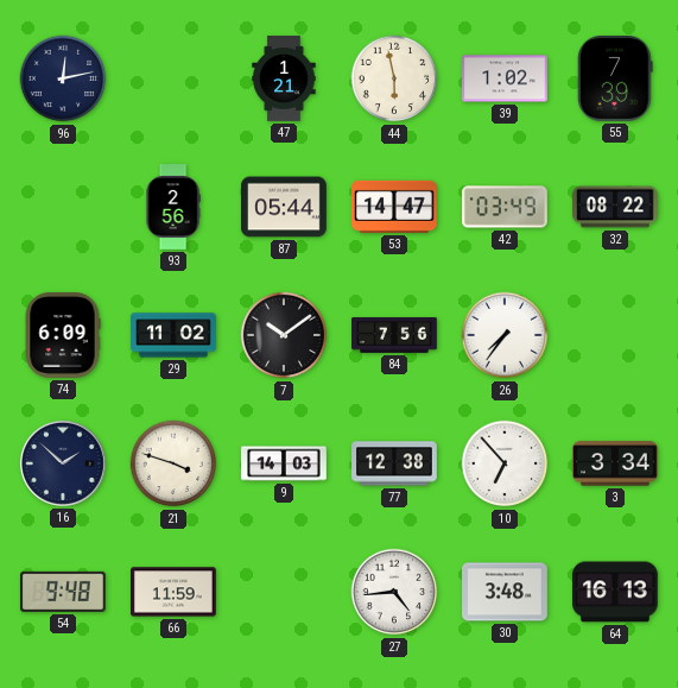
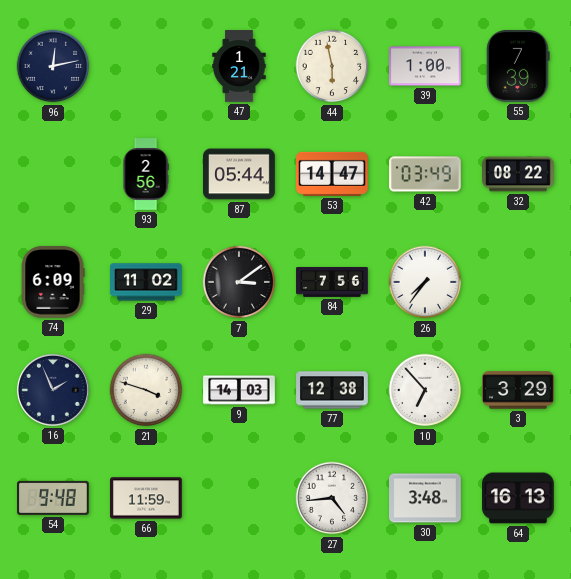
39: 1:02 -> 1:00
7: 10:09 -> 3:09
16: 1:52 -> 1:56
3: 3:34 -> 3:29
